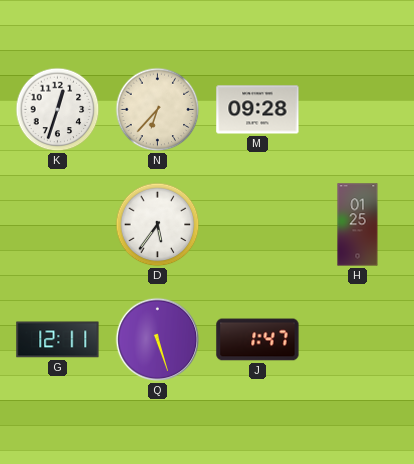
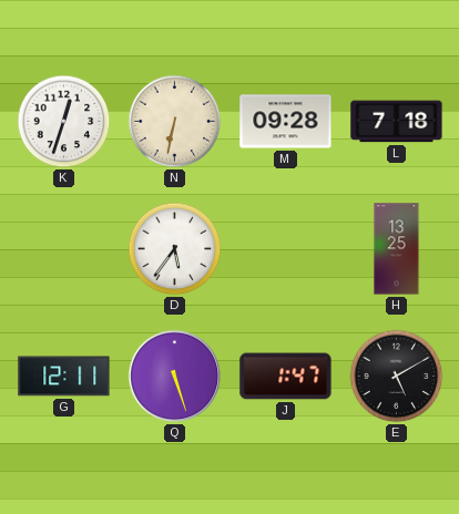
N: 6:37 -> 6:32
L: none -> 7:18
H: 01:25 -> 13:25
E: none -> 5:10
